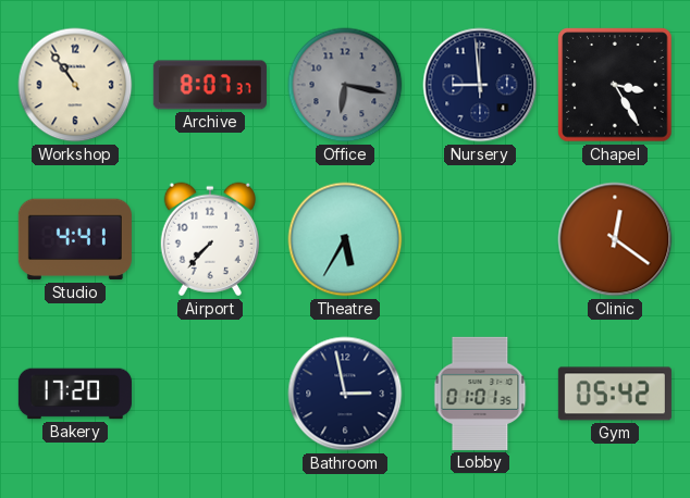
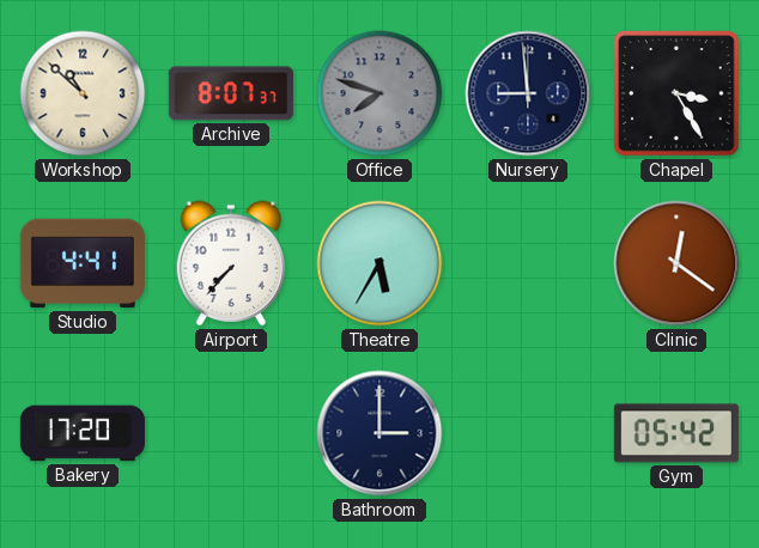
Workshop: 10:54 -> 10:52
Office: 6:17 -> 7:48
Bathroom: 2:58 -> 3:00
Lobby: 01:01 -> none
